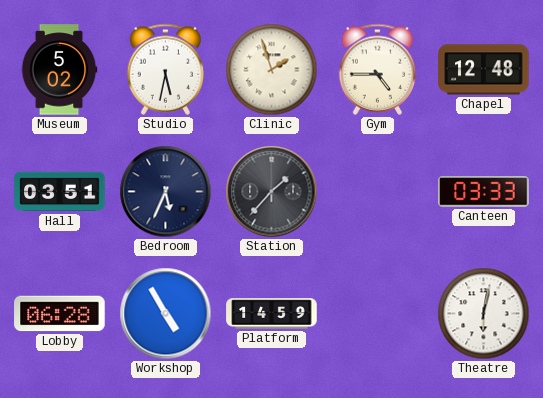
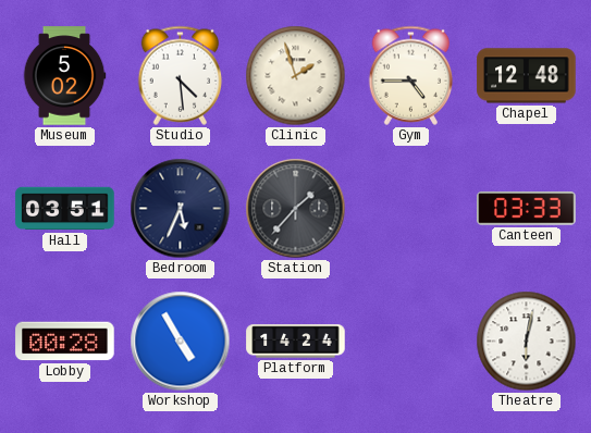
Studio: 5:32 -> 4:29
Lobby: 06:28 -> 00:28
Platform: 14:59 -> 14:24
